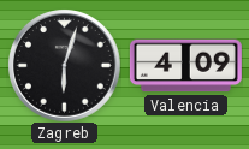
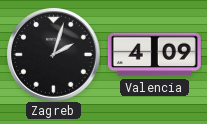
Zagreb: 6:03 -> 2:03
